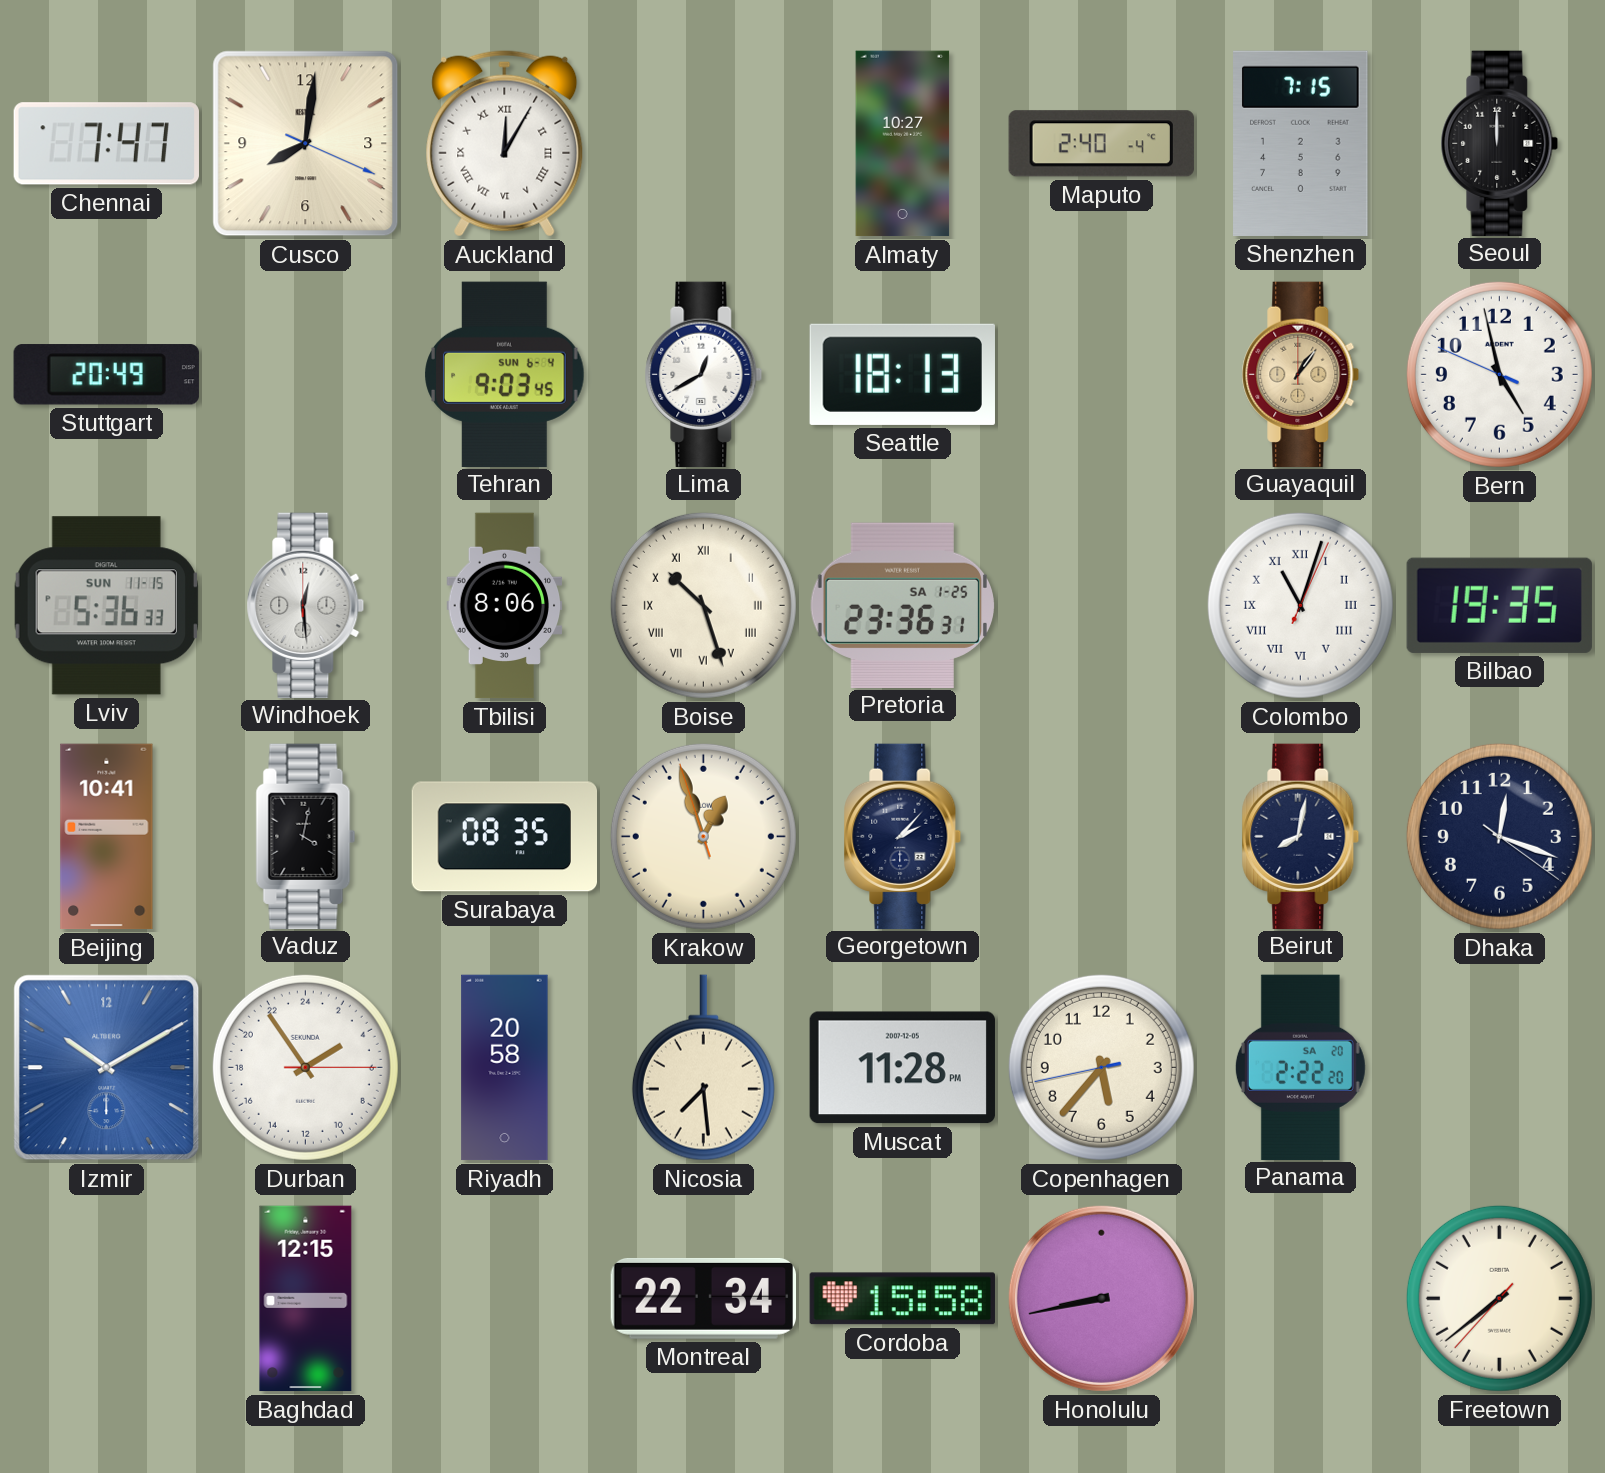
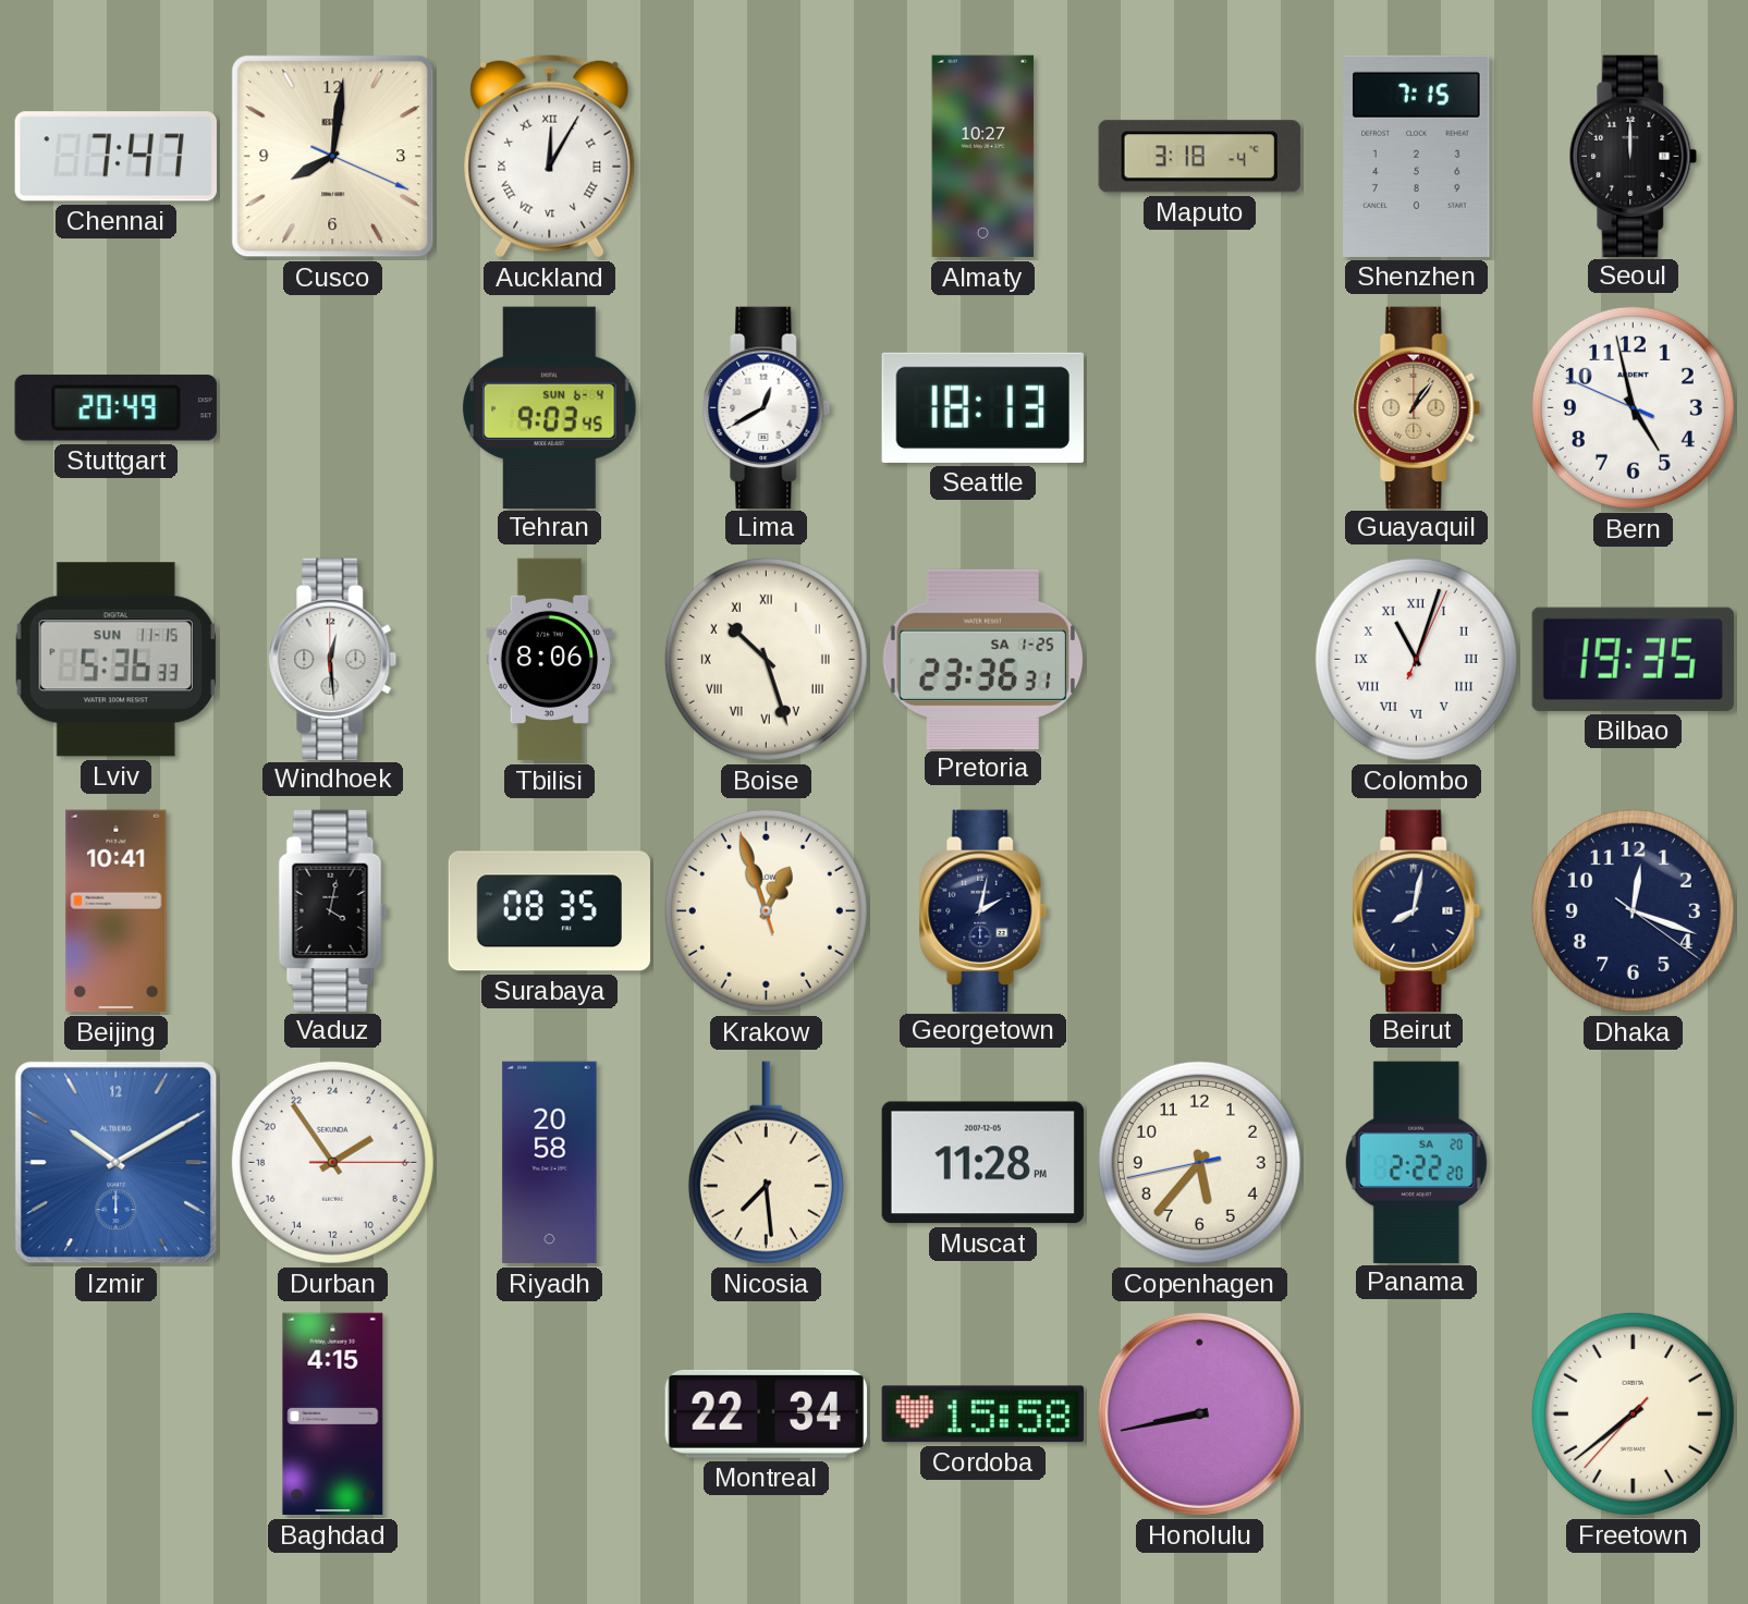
Maputo: 2:40 -> 3:18
Georgetown: 2:07 -> 2:02
Baghdad: 12:15 -> 4:15
